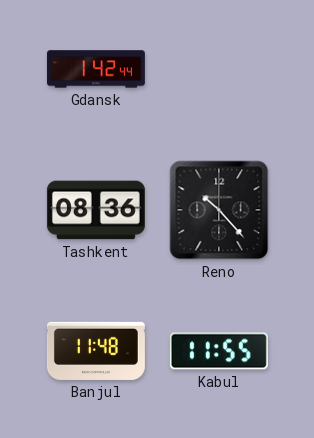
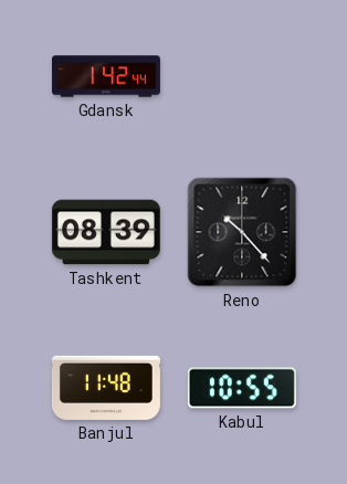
Tashkent: 08:36 -> 08:39
Kabul: 11:55 -> 10:55
